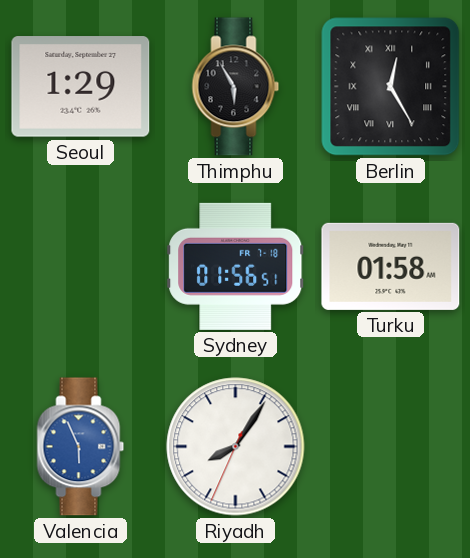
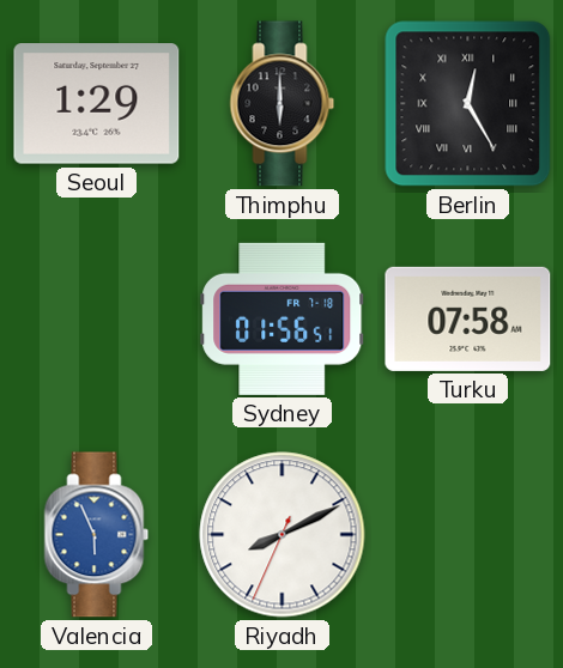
Thimphu: 5:55 -> 6:00
Turku: 01:58 -> 07:58
Riyadh: 8:05 -> 8:10
